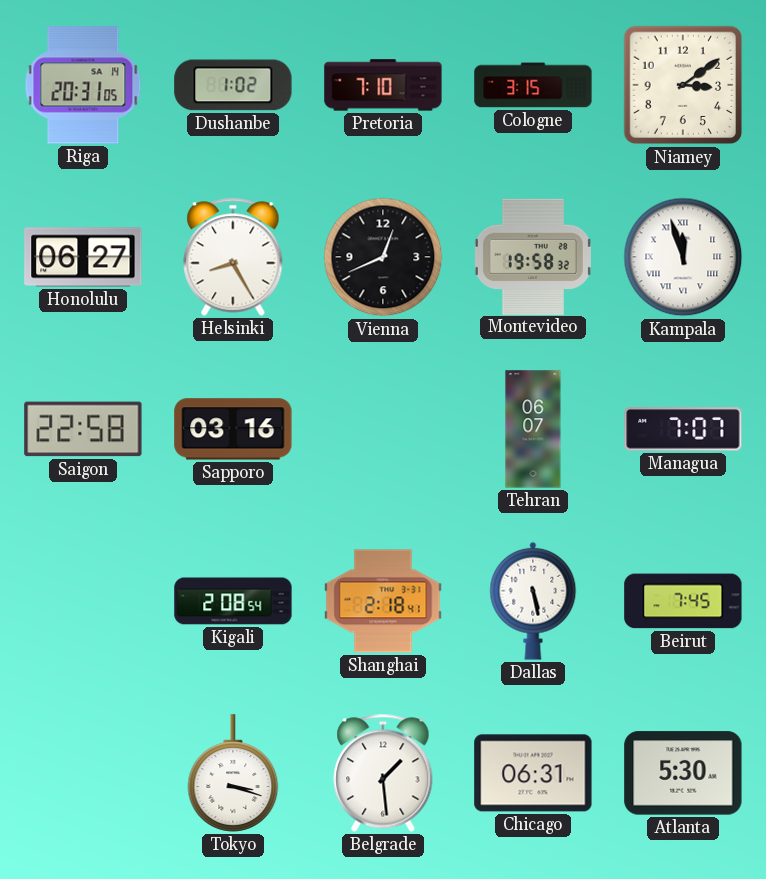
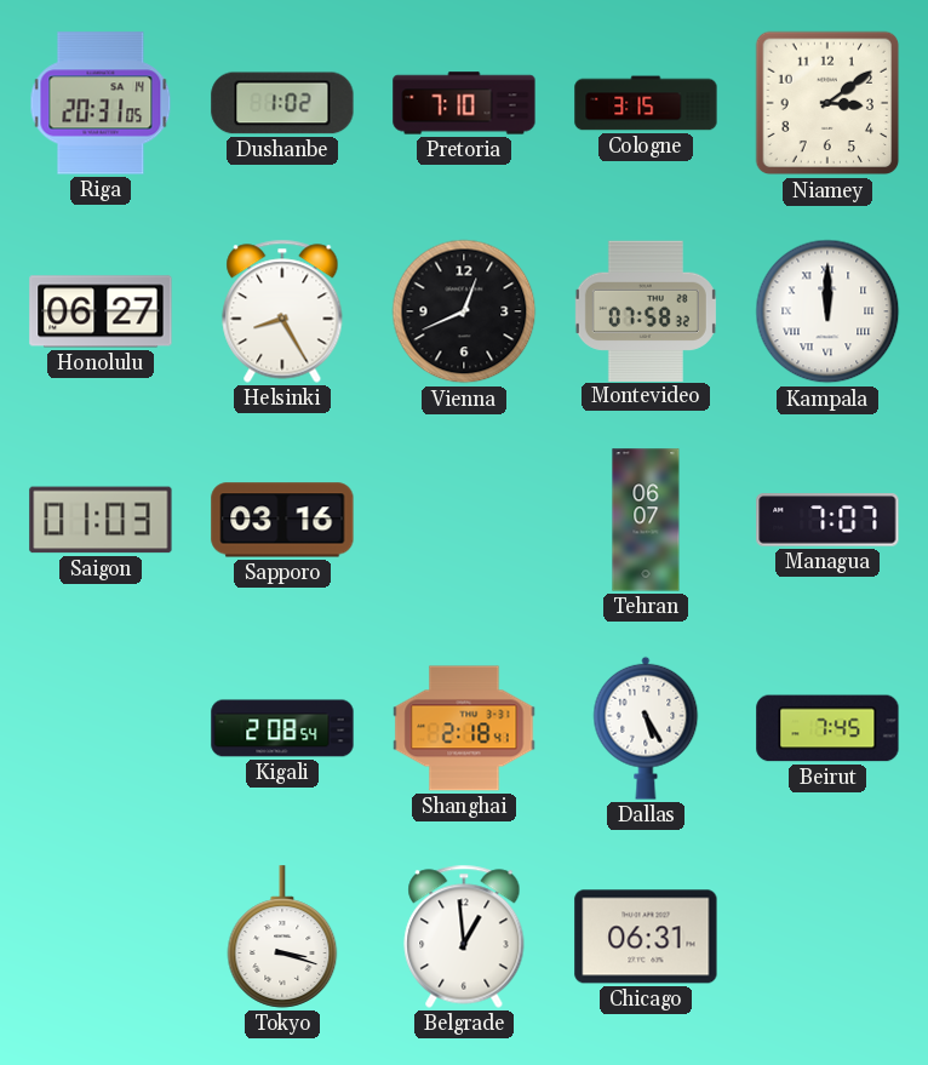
Montevideo: 19:58 -> 07:58
Kampala: 11:57 -> 12:00
Saigon: 22:58 -> 01:03
Dallas: 5:28 -> 5:25
Belgrade: 1:29 -> 12:59
Atlanta: 5:30 -> none
